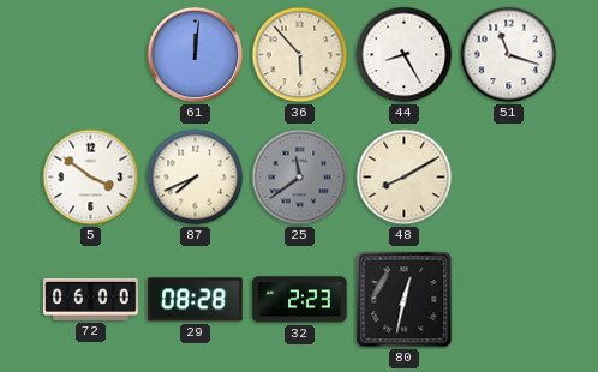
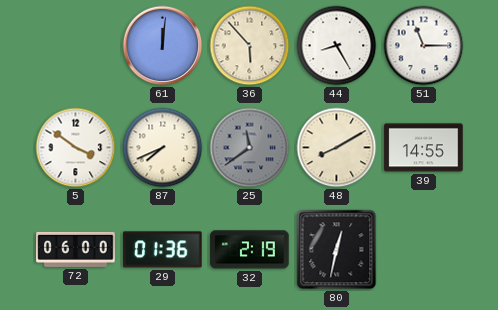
51: 11:18 -> 11:15
39: none -> 14:55
29: 08:28 -> 01:36
32: 2:23 -> 2:19
